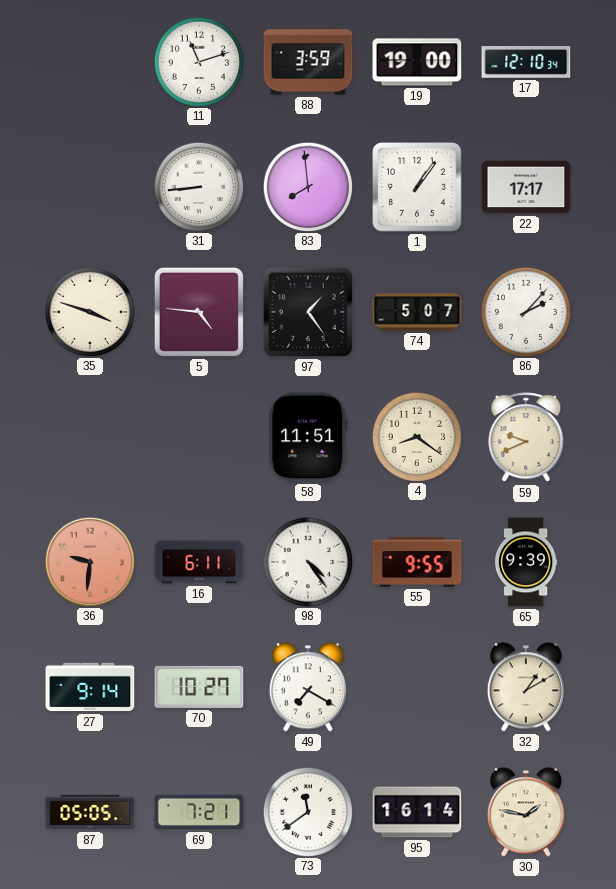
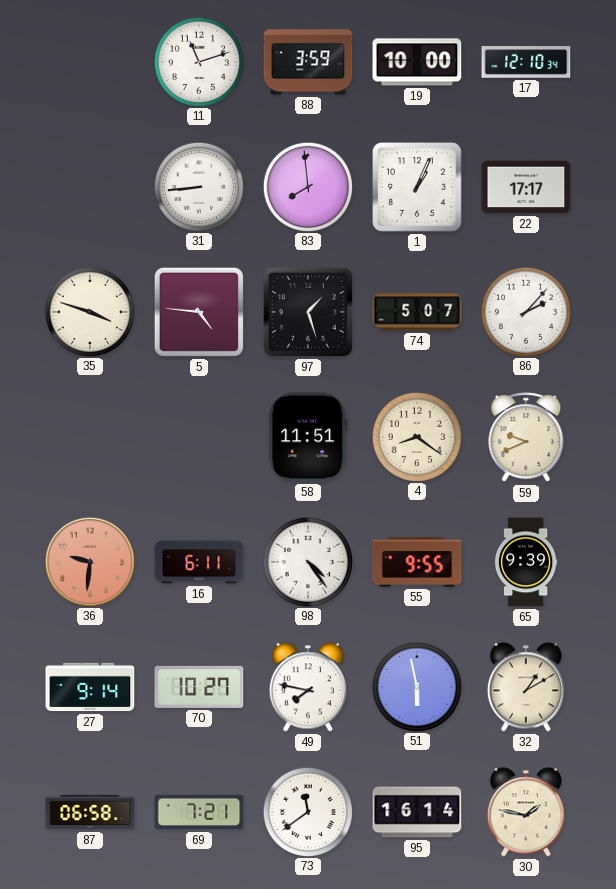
19: 19:00 -> 10:00
1: 1:06 -> 1:04
97: 1:24 -> 1:27
49: 7:20 -> 7:47
51: none -> 5:58
87: 05:05 -> 06:58
